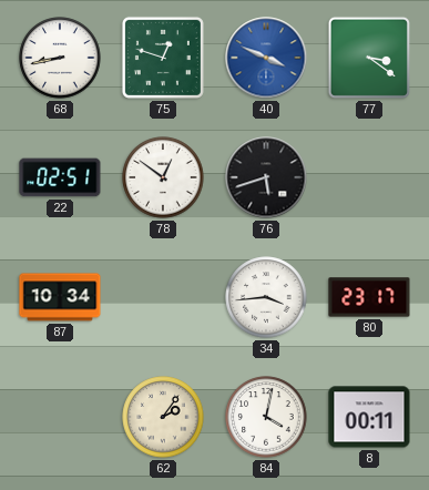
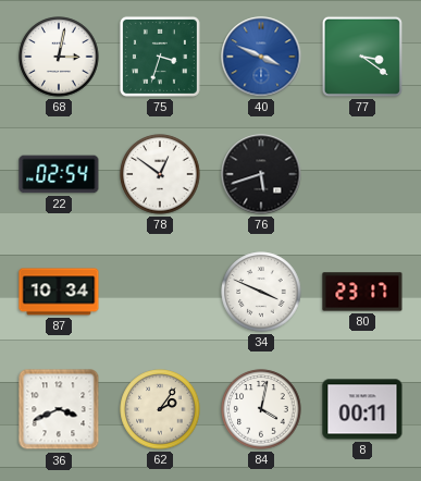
68: 8:43 -> 3:02
75: 12:48 -> 3:33
22: 02:51 -> 02:54
34: 3:44 -> 3:49
36: none -> 3:41
